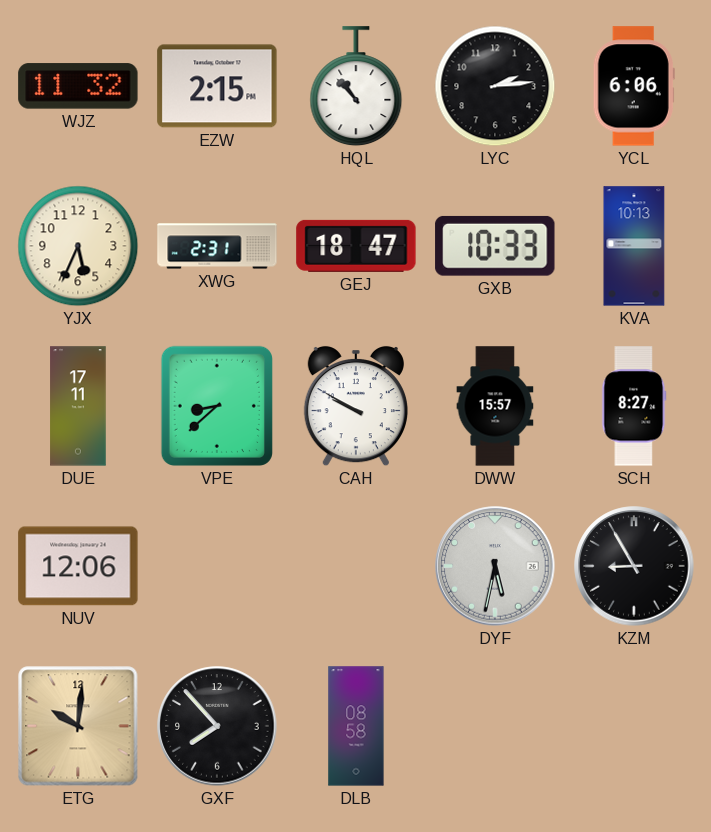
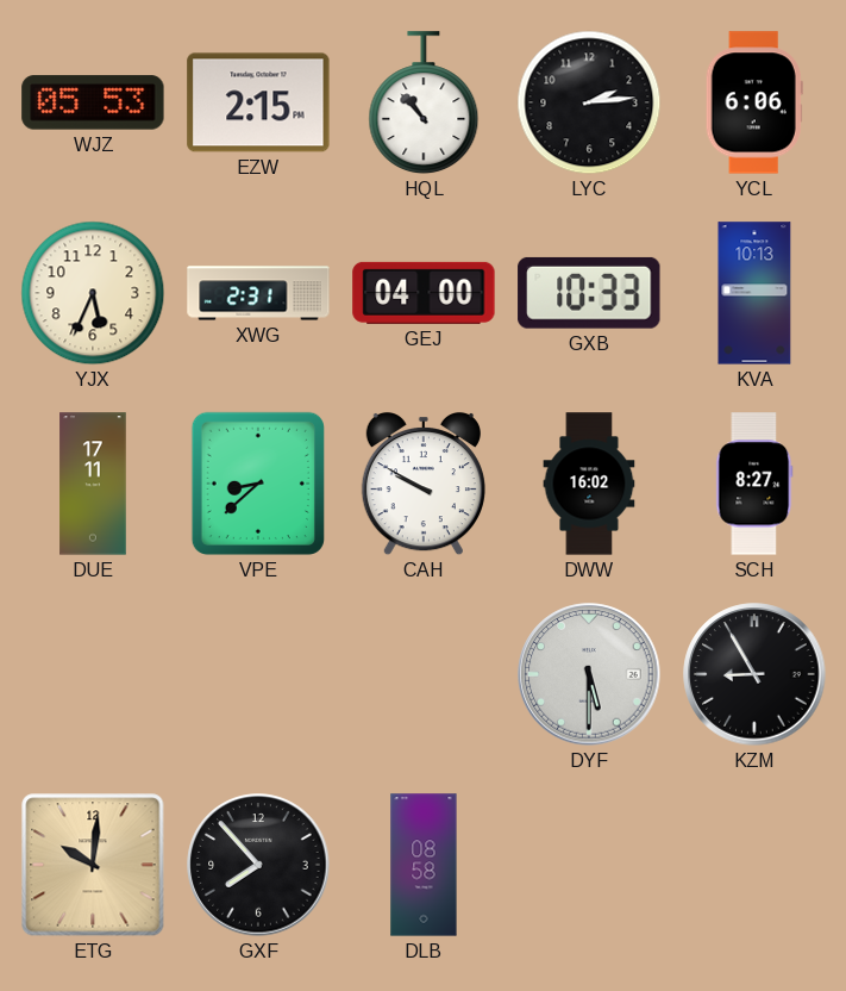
WJZ: 11:32 -> 05:53
GEJ: 18:47 -> 04:00
DWW: 15:57 -> 16:02
NUV: 12:06 -> none
DYF: 5:32 -> 5:30
